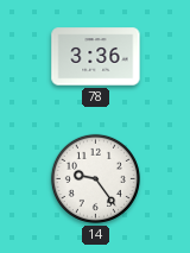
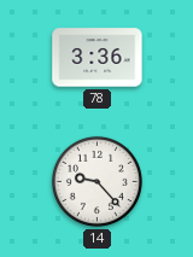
14: 9:24 -> 9:23
